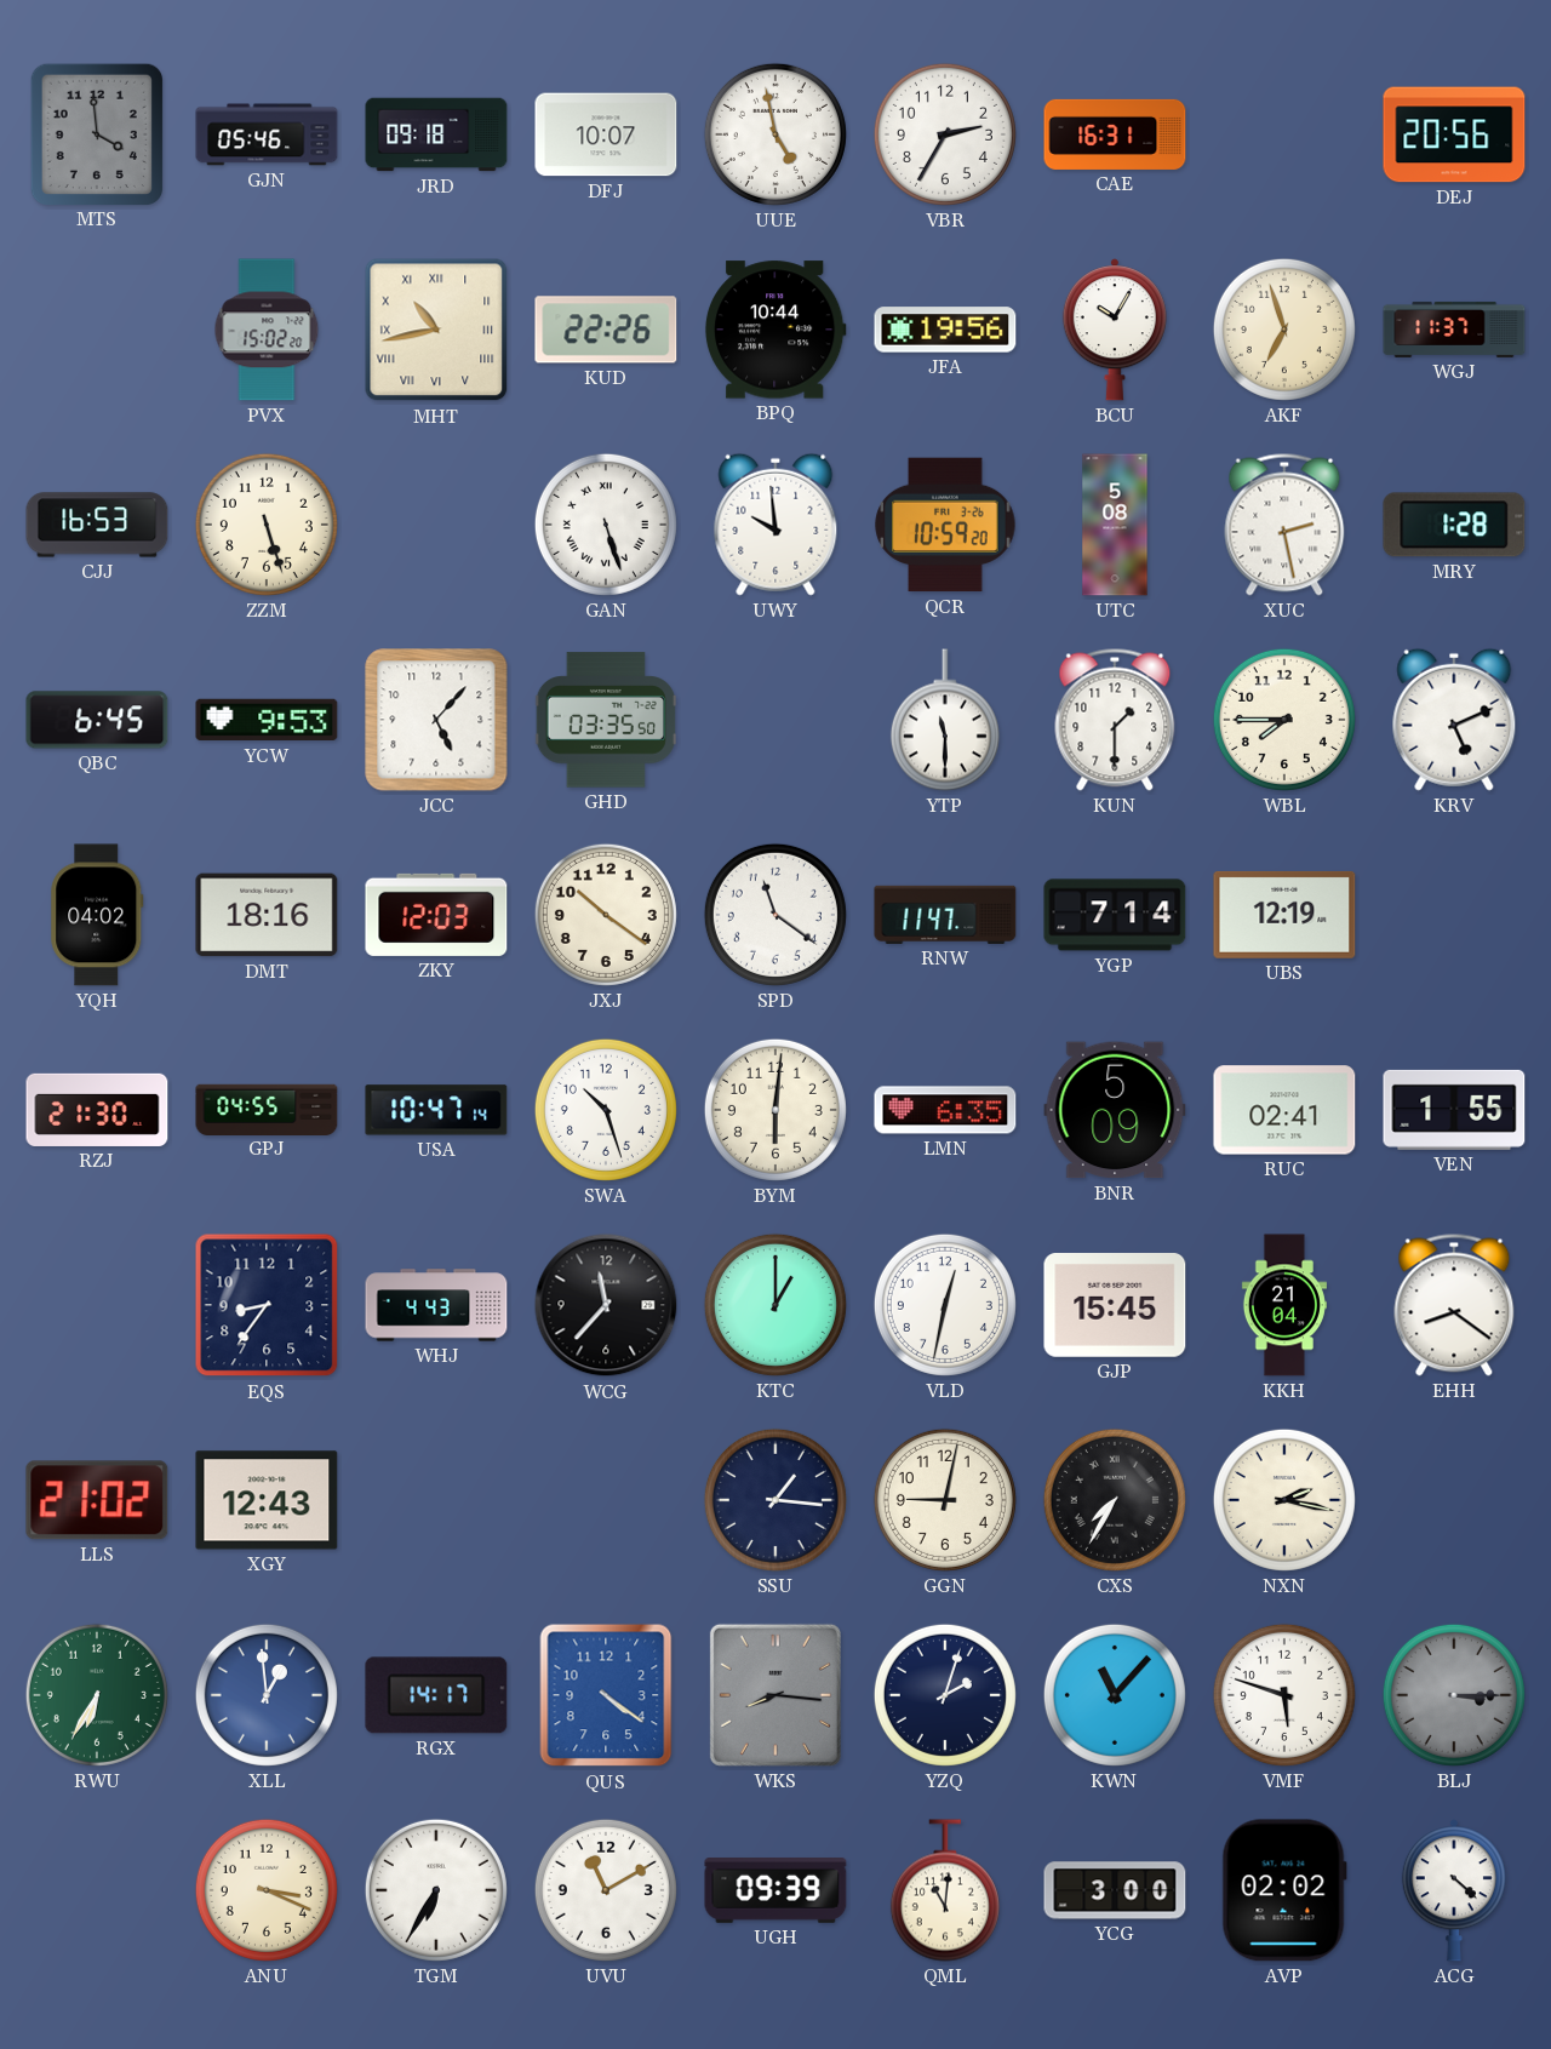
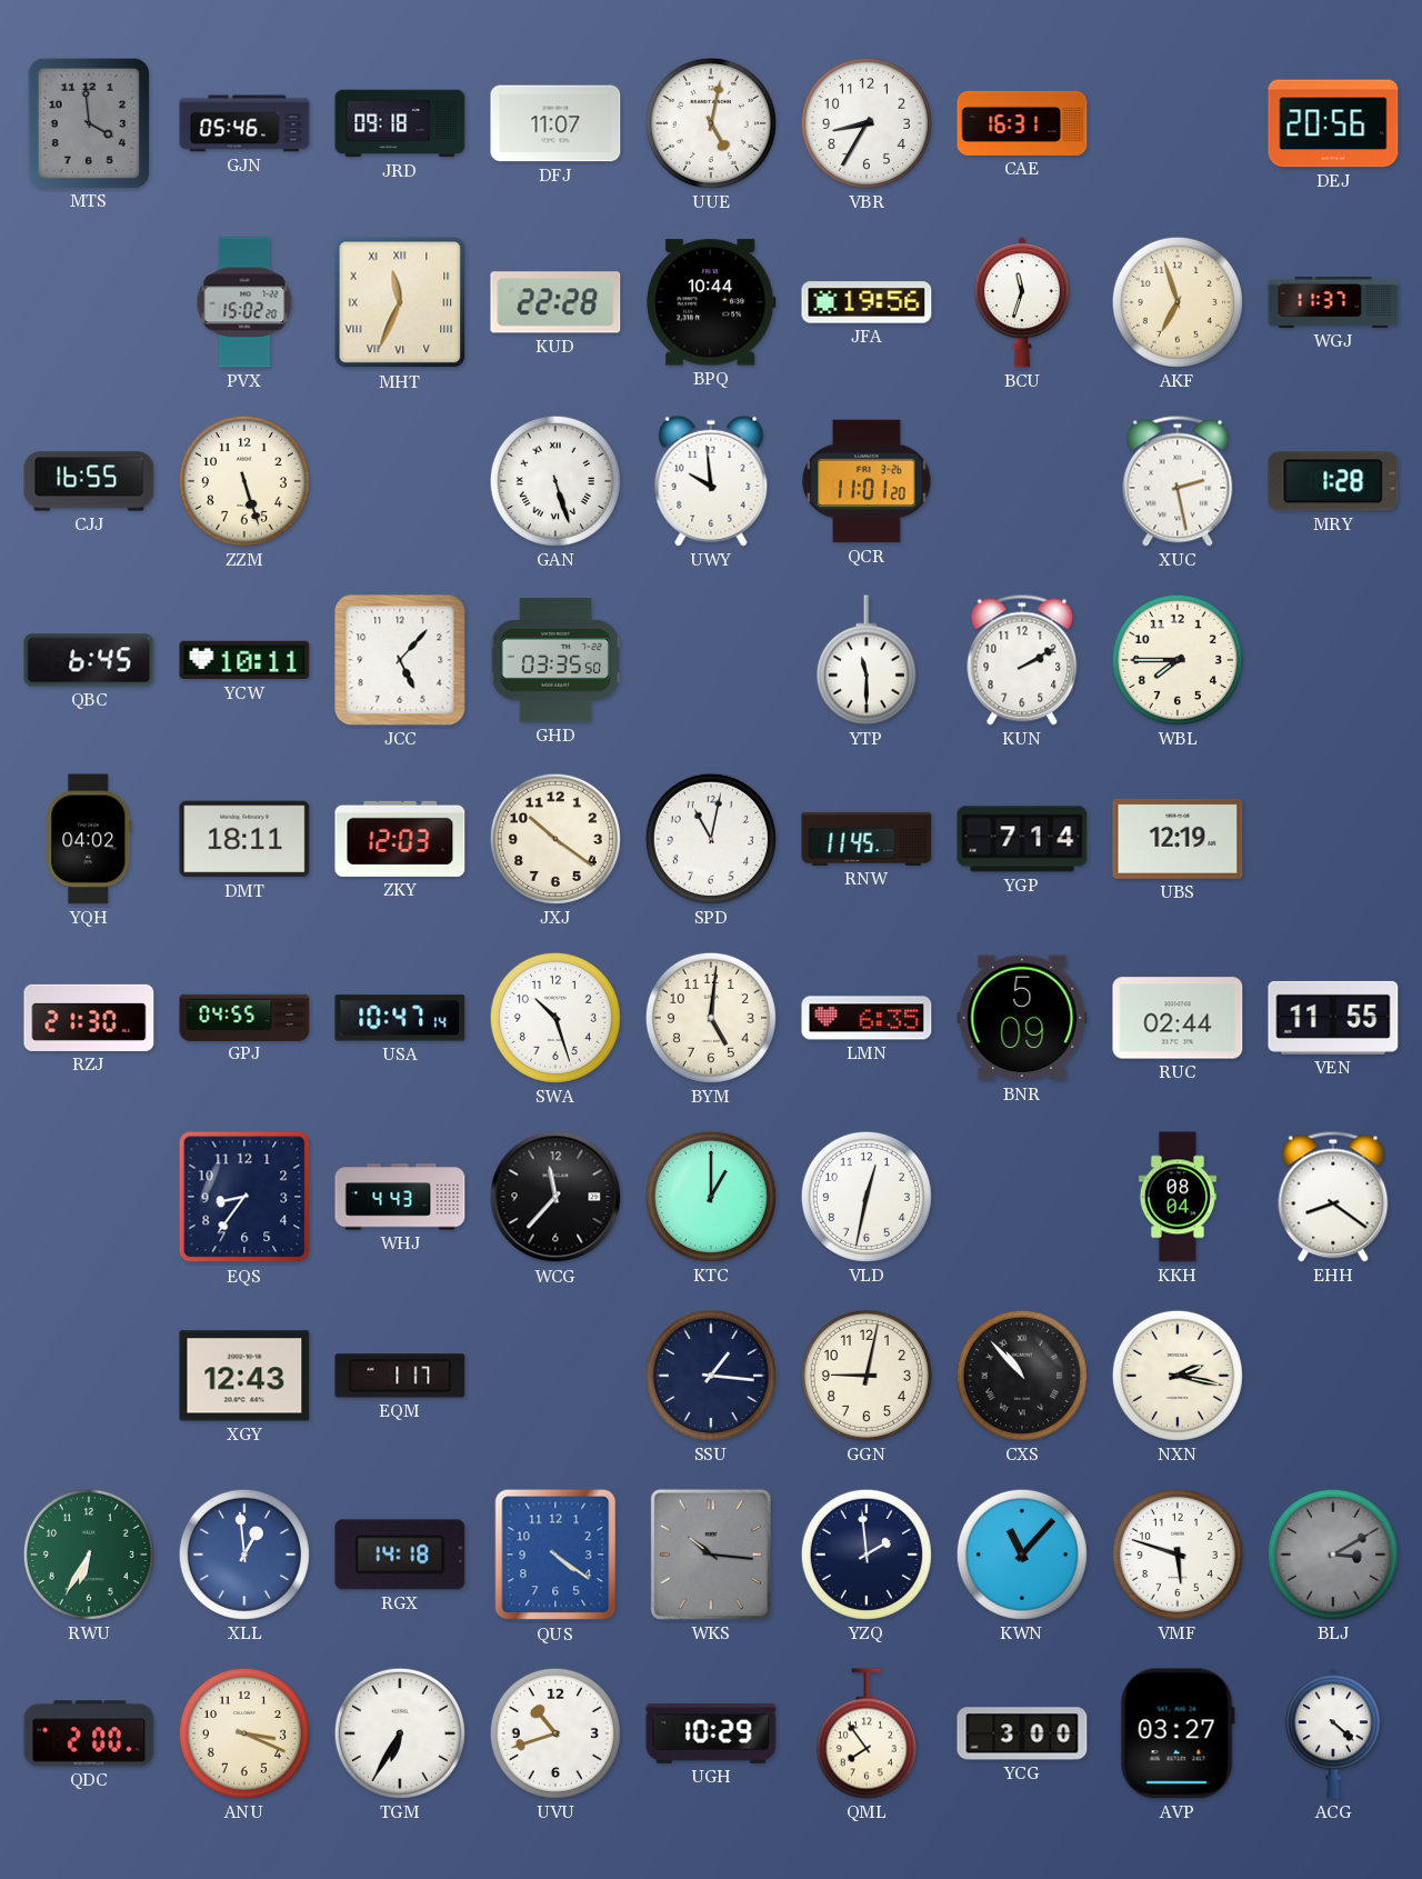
DFJ: 10:07 -> 11:07
UUE: 4:58 -> 5:02
VBR: 2:35 -> 8:35
MHT: 10:43 -> 11:34
KUD: 22:26 -> 22:28
BCU: 10:05 -> 11:33
CJJ: 16:53 -> 16:55
QCR: 10:59 -> 11:01
UTC: 5:08 -> none
YCW: 9:53 -> 10:11
KUN: 1:30 -> 2:10
KRV: 5:11 -> none
DMT: 18:16 -> 18:11
SPD: 11:21 -> 11:02
RNW: 11:47 -> 11:45
BYM: 6:01 -> 5:01
RUC: 02:41 -> 02:44
VEN: 1:55 -> 11:55
GJP: 15:45 -> none
KKH: 21:04 -> 08:04
LLS: 21:02 -> none
EQM: none -> 1:17
CXS: 7:35 -> 10:53
RGX: 14:17 -> 14:18
WKS: 8:16 -> 10:16
YZQ: 2:03 -> 1:59
BLJ: 3:15 -> 3:10
QDC: none -> 2:00
UVU: 11:10 -> 10:42
UGH: 09:39 -> 10:29
QML: 11:01 -> 7:54
AVP: 02:02 -> 03:27
